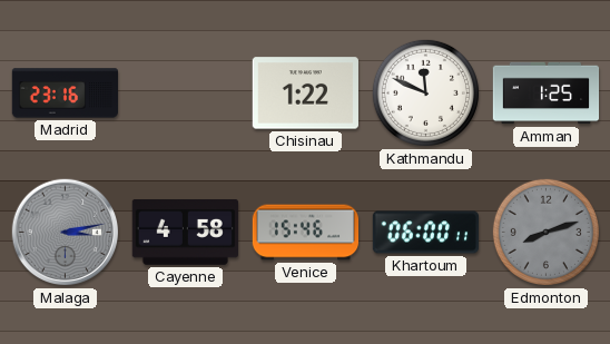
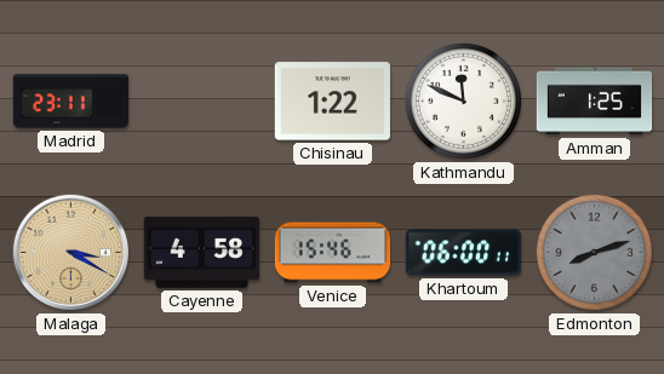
Madrid: 23:16 -> 23:11
Malaga: 3:13 -> 3:20
Malaga dial: grey -> champagne
